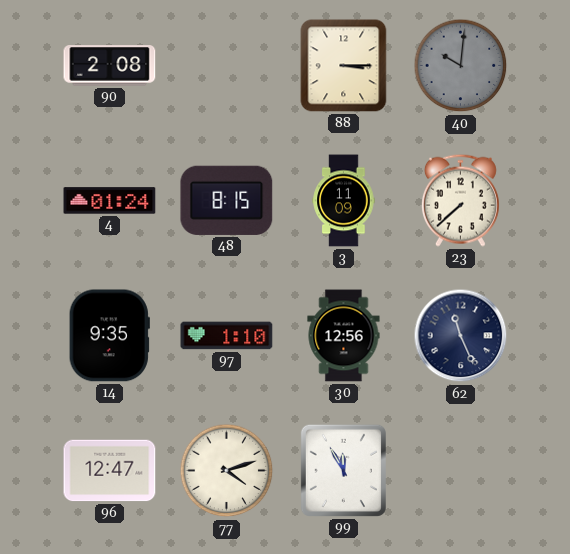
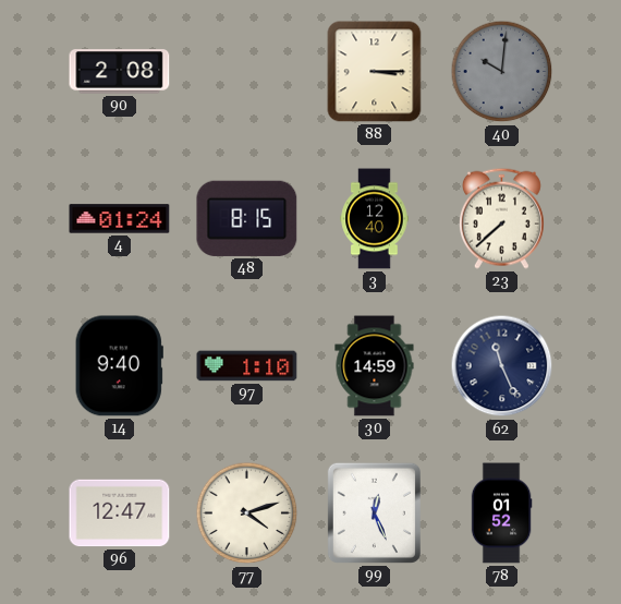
3: 11:09 -> 12:40
14: 9:35 -> 9:40
30: 12:56 -> 14:59
99: 11:55 -> 12:26
78: none -> 01:52
